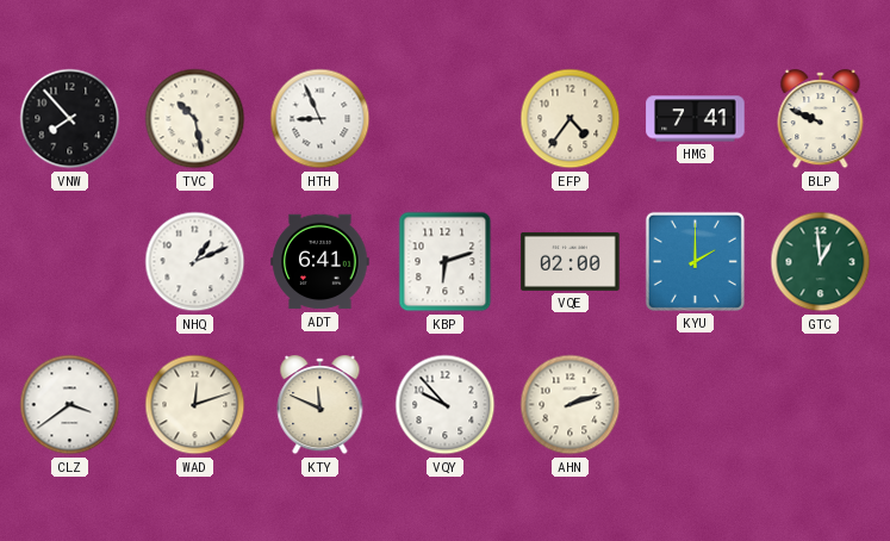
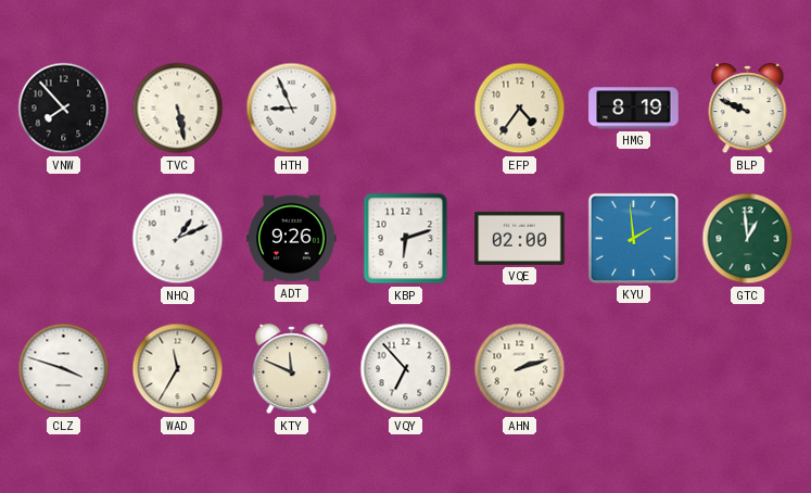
TVC: 10:28 -> 5:28
HMG: 7:41 -> 8:19
ADT: 6:41 -> 9:26
KYU: 2:00 -> 1:59
CLZ: 3:39 -> 3:48
WAD: 12:12 -> 11:35
VQY: 9:53 -> 6:53
